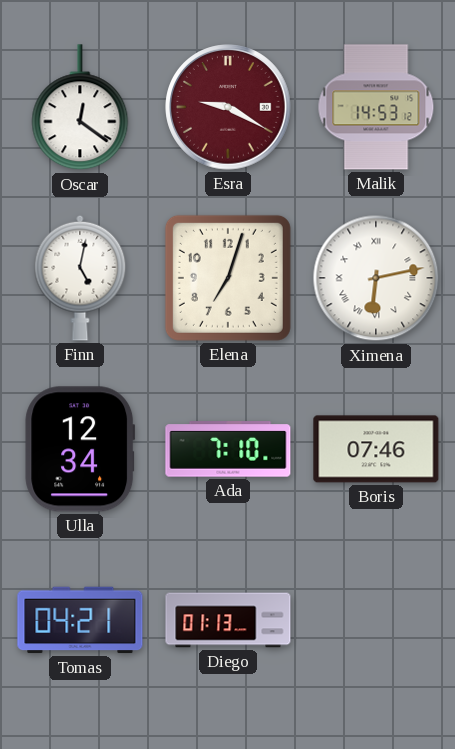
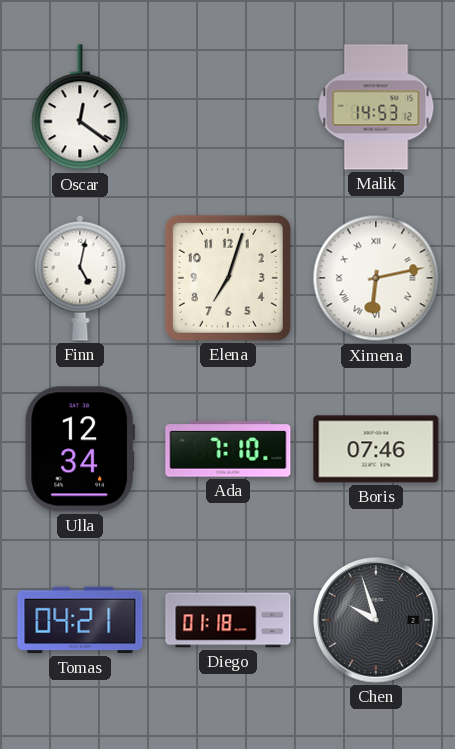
Esra: 9:20 -> none
Diego: 01:13 -> 01:18
Chen: none -> 9:57
